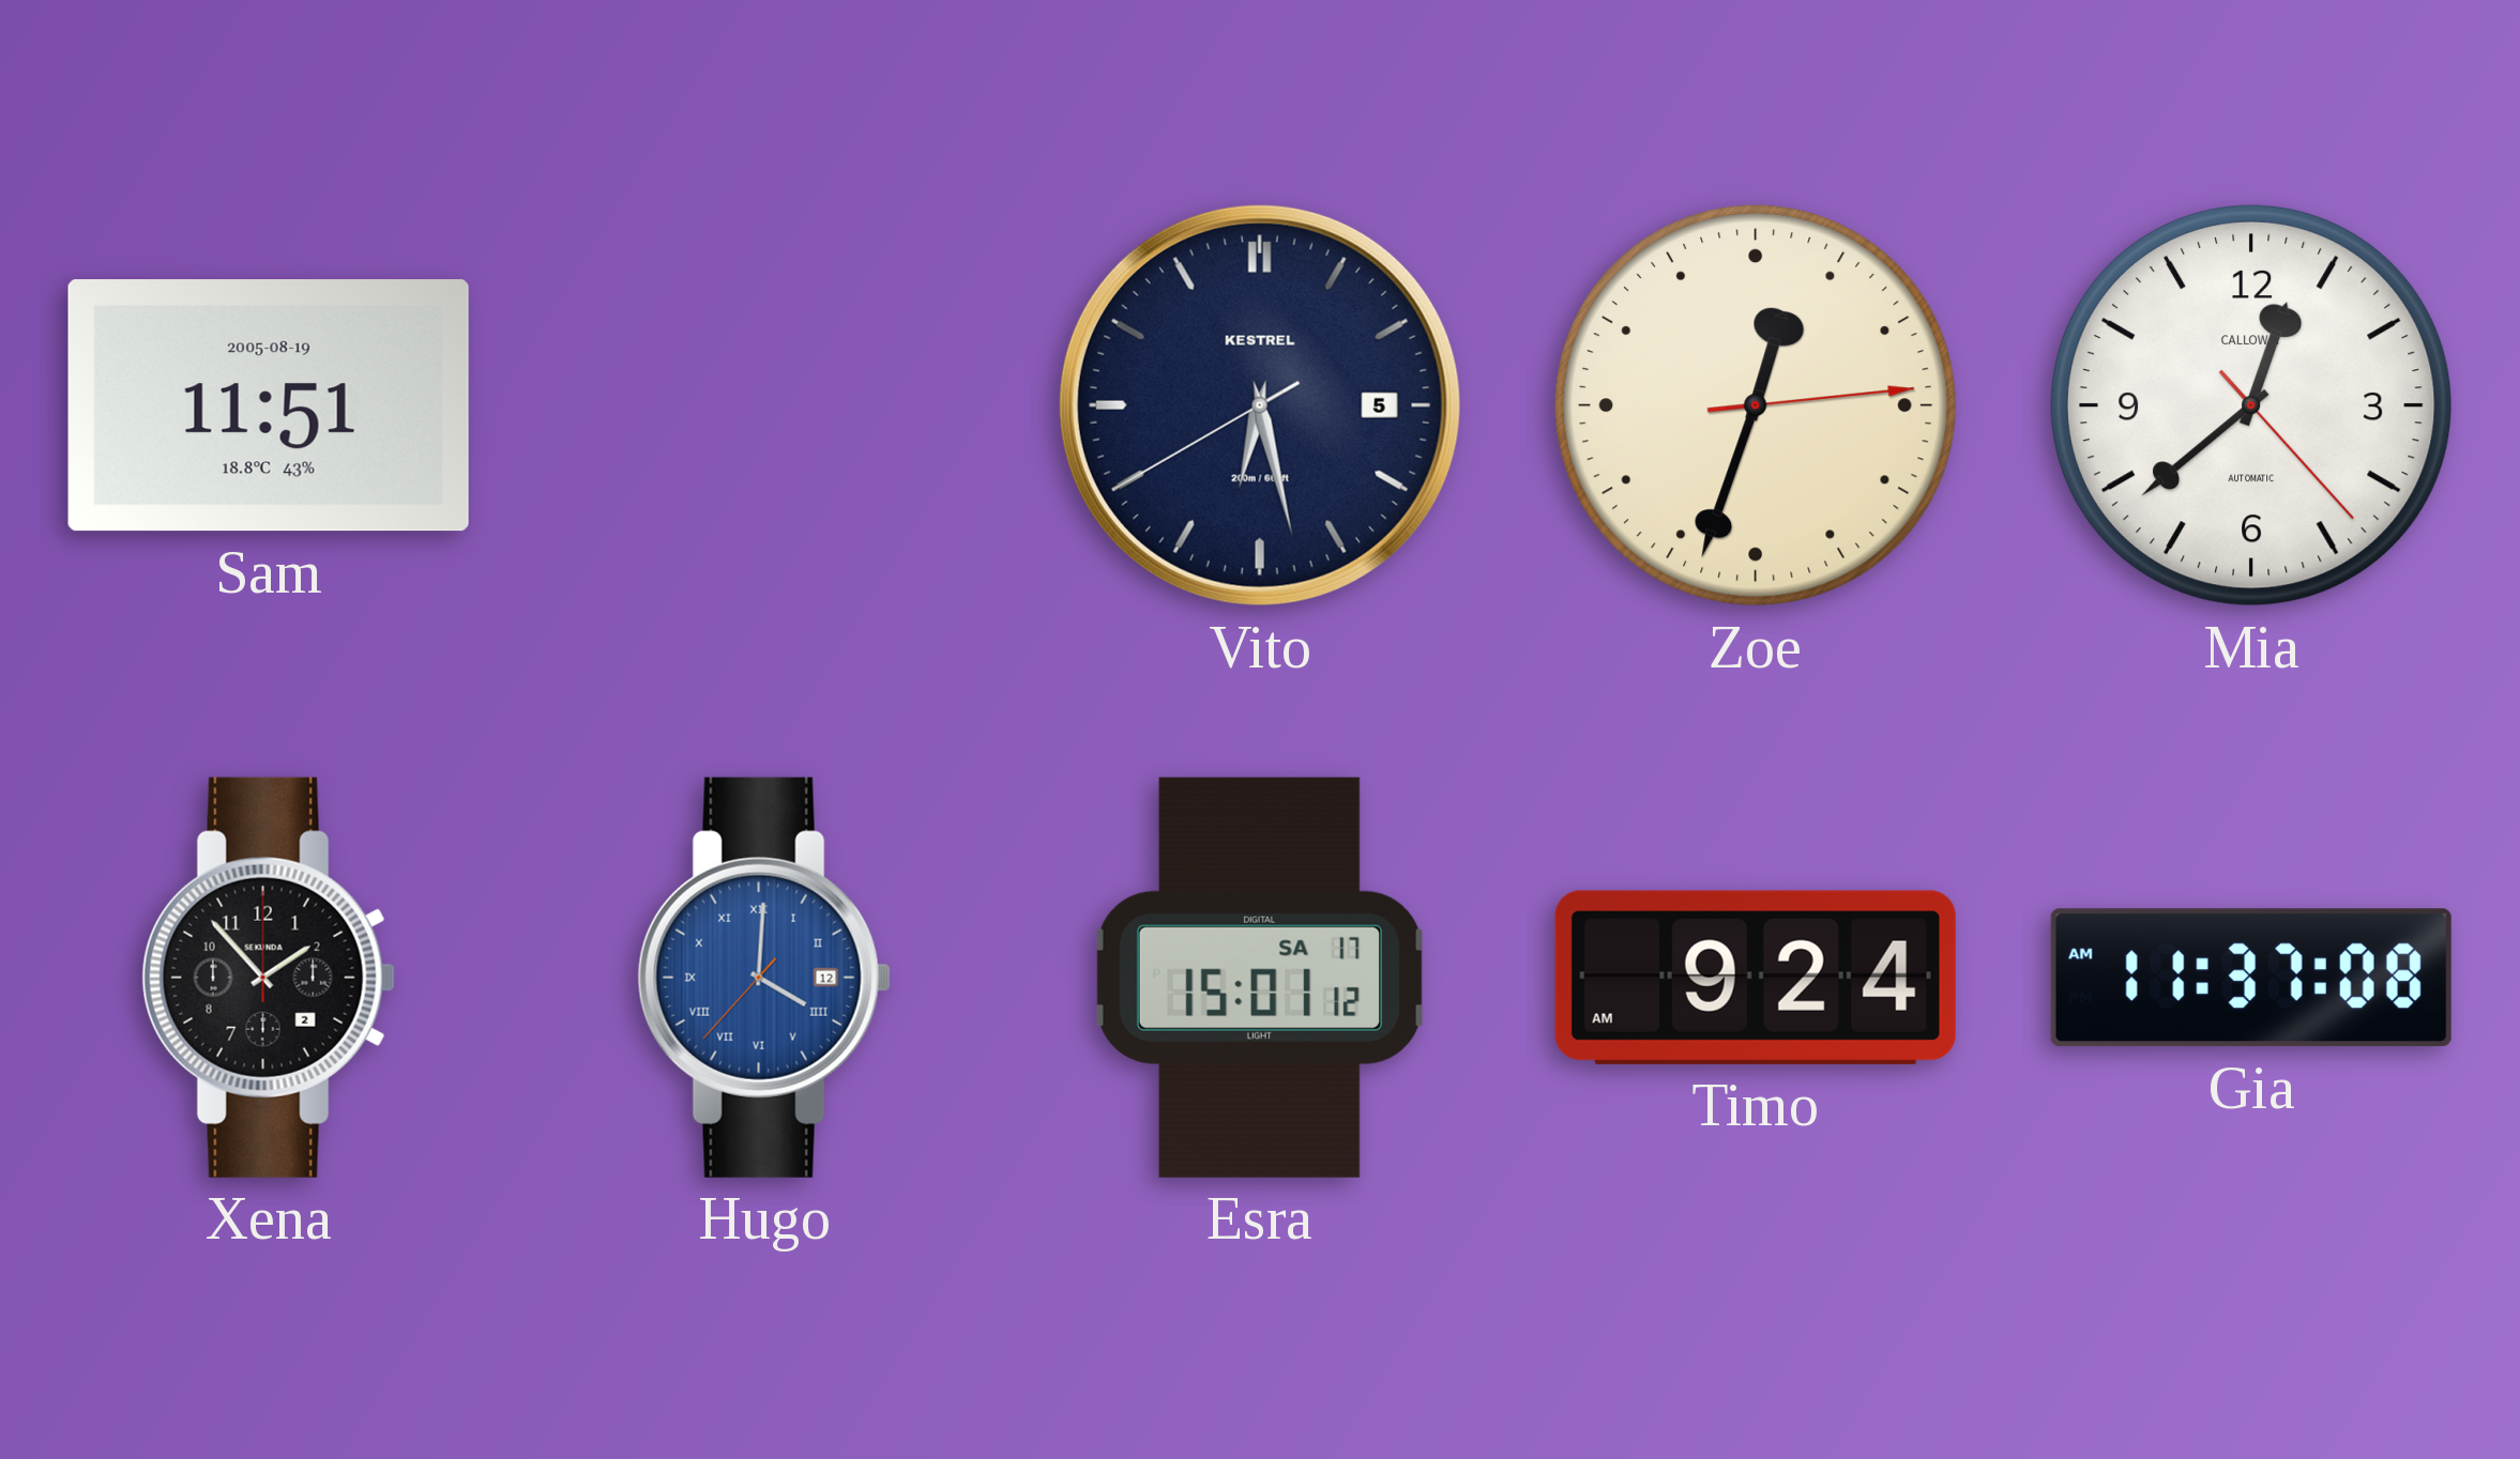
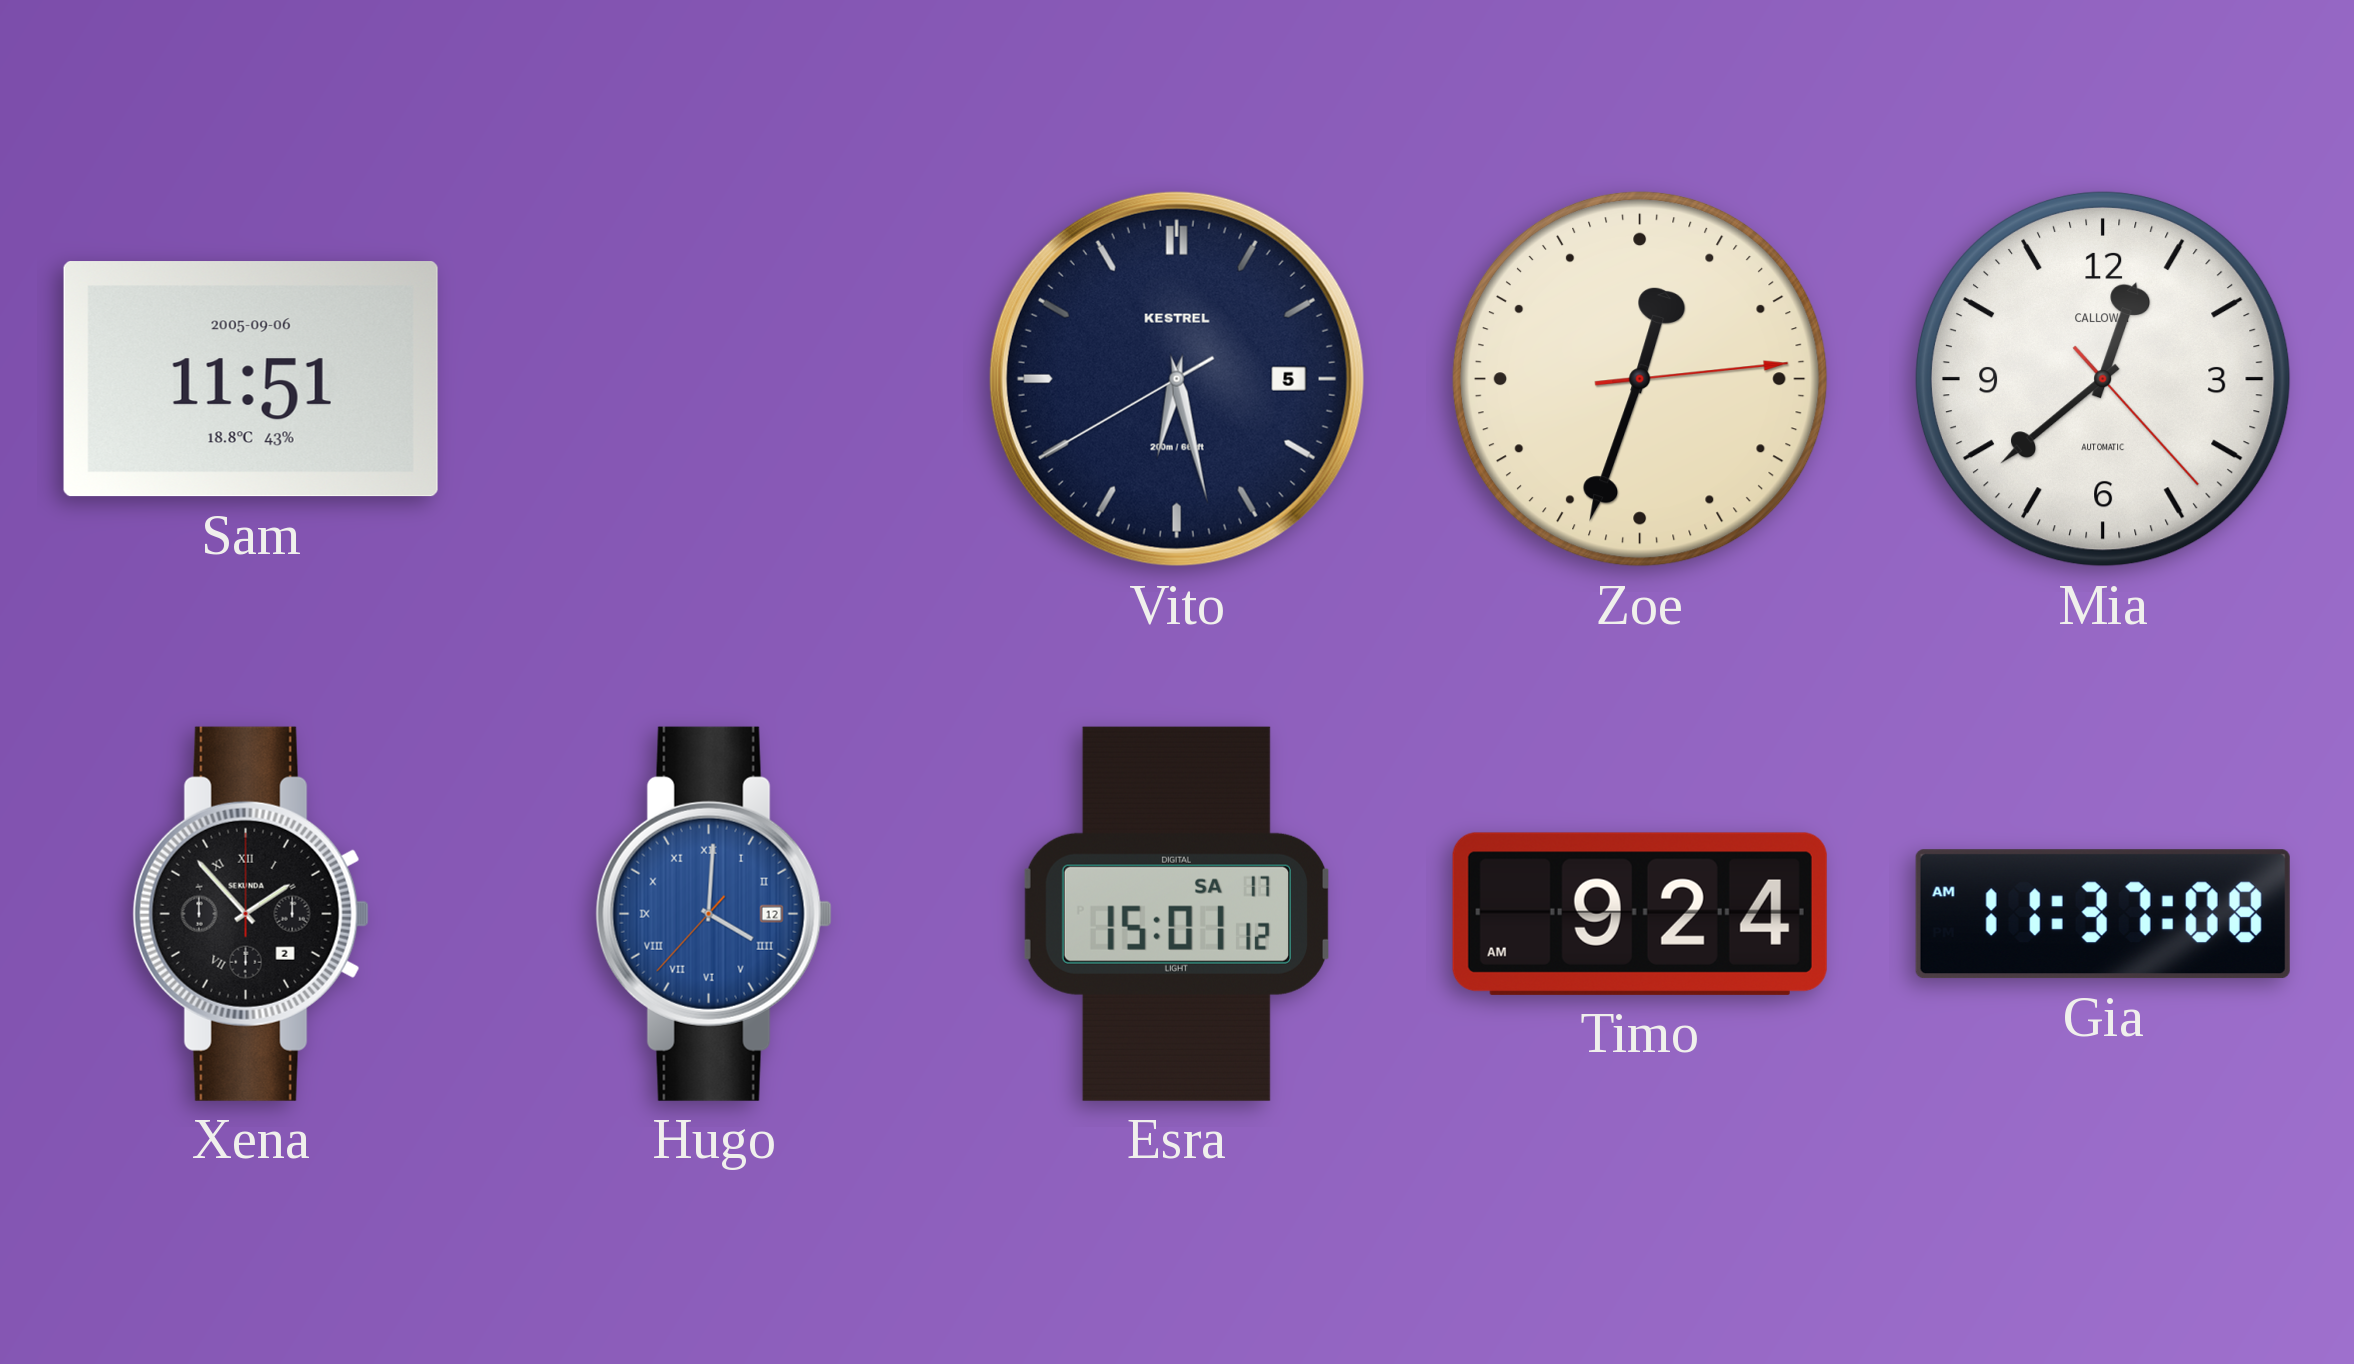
Sam date: 2005-08-19 -> 2005-09-06
Xena numerals: Arabic -> Roman
